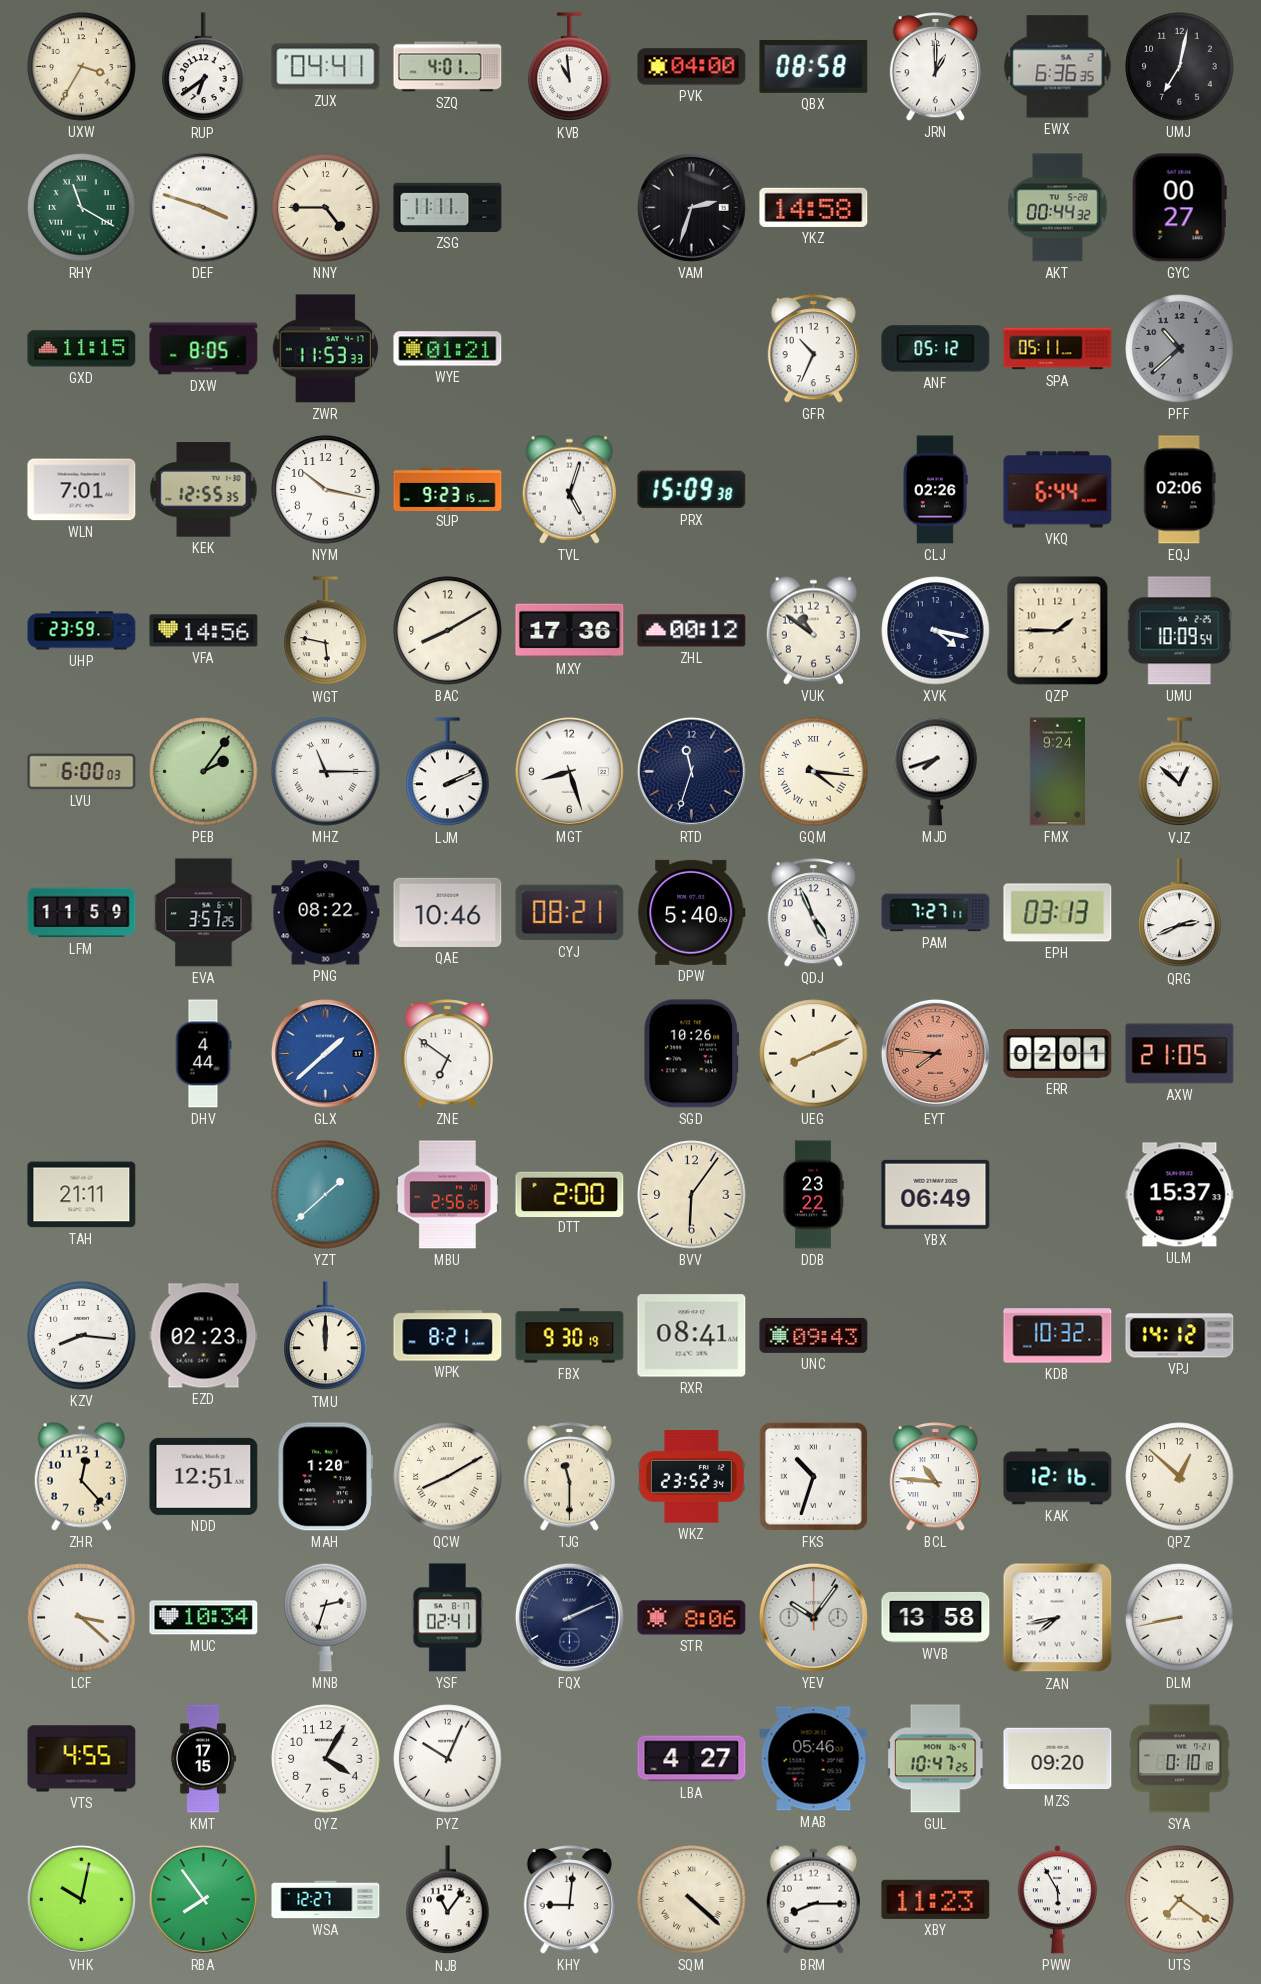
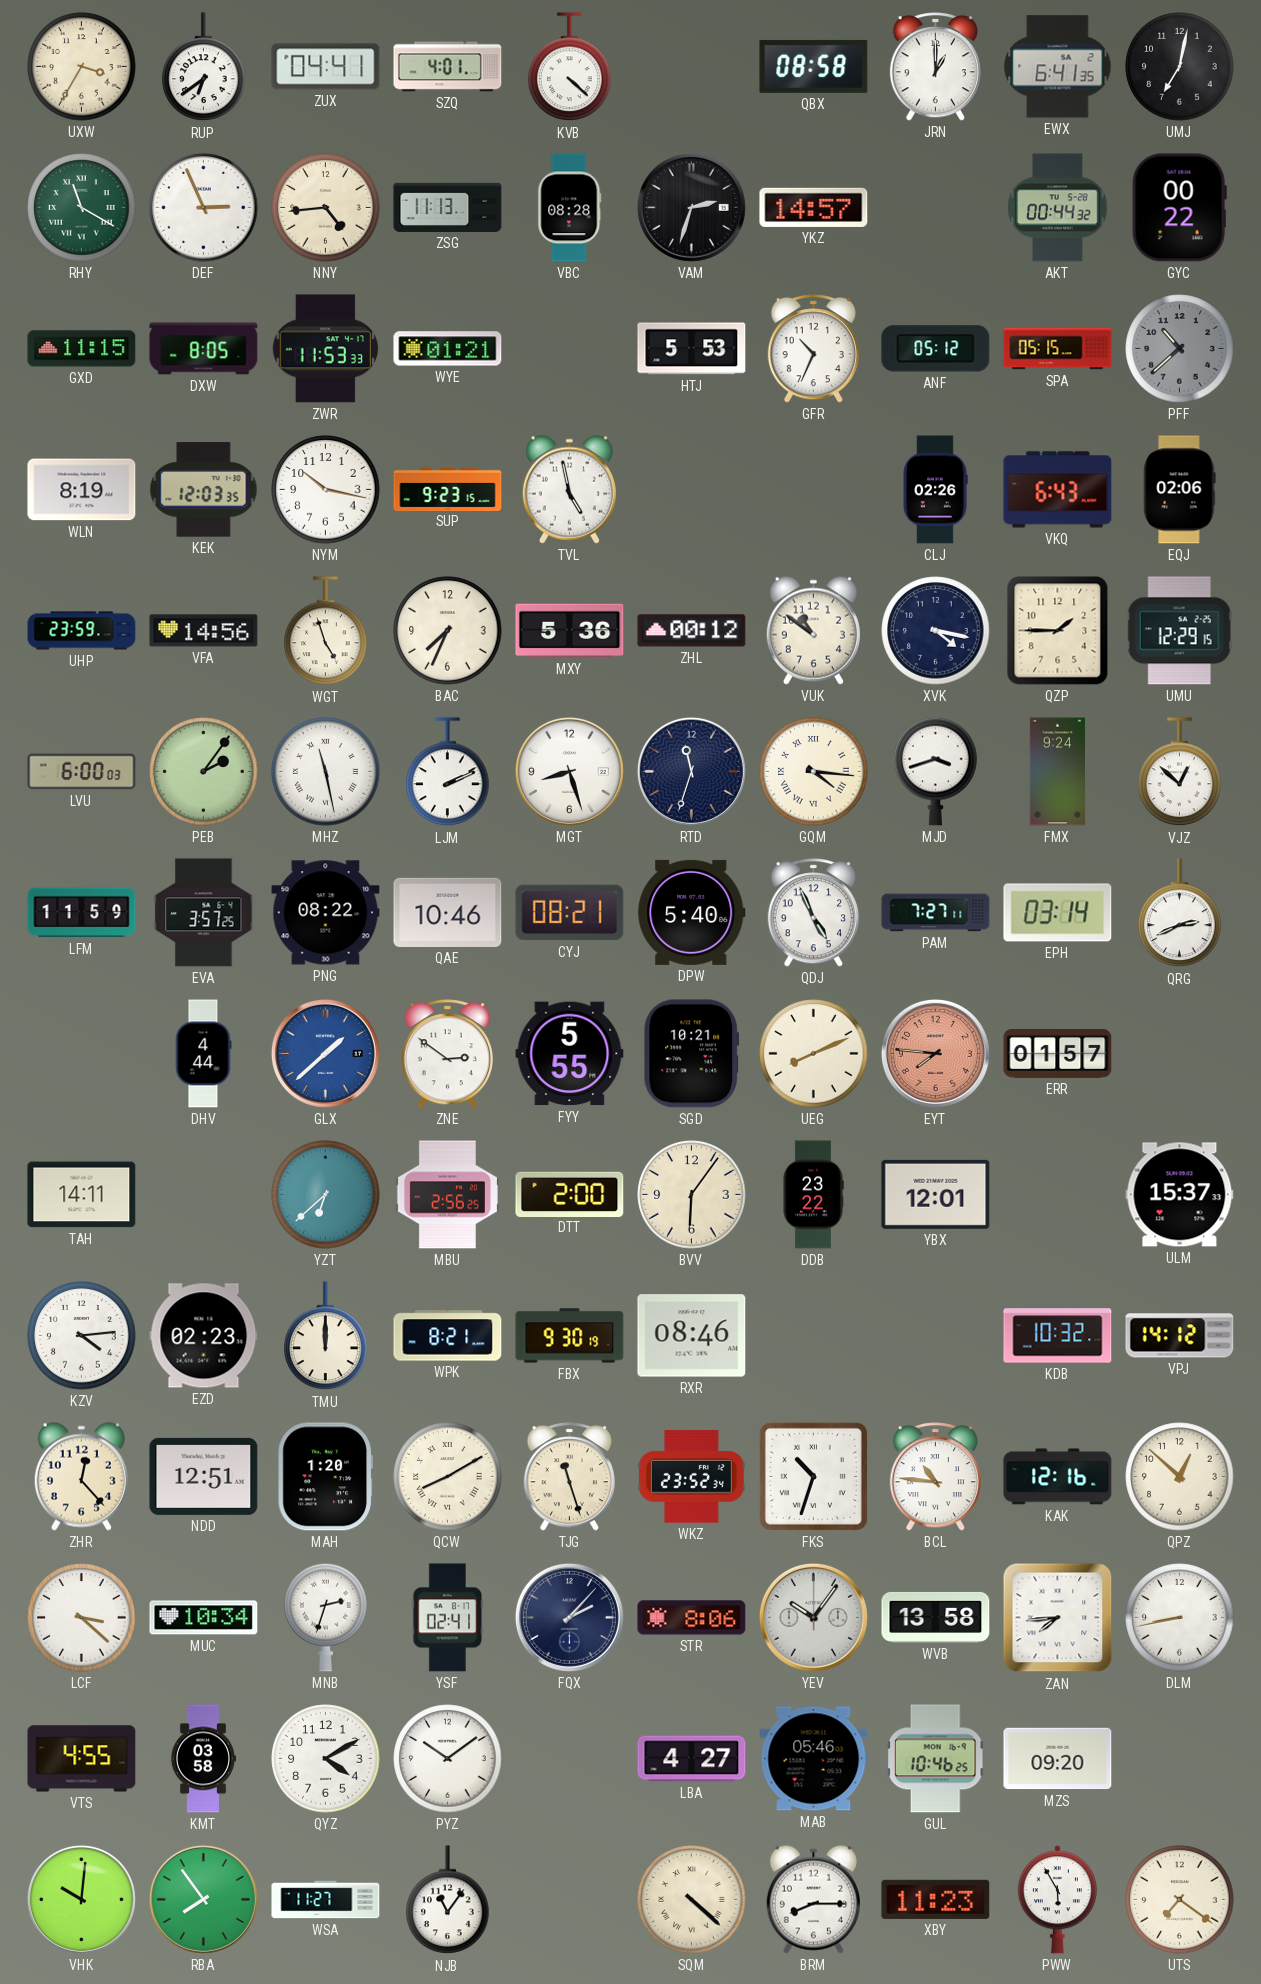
KVB: 10:59 -> 4:22
PVK: 04:00 -> none
EWX: 6:36 -> 6:41
DEF: 3:48 -> 2:56
NNY: 4:45 -> 4:44
ZSG: 11:11 -> 11:13
VBC: none -> 08:28
YKZ: 14:58 -> 14:57
GYC: 00:27 -> 00:22
HTJ: none -> 5:53
SPA: 05:11 -> 05:15
WLN: 7:01 -> 8:19
KEK: 12:55 -> 12:03
TVL: 5:03 -> 4:58
PRX: 15:09 -> none
VKQ: 6:44 -> 6:43
WGT: 5:47 -> 4:57
BAC: 8:10 -> 7:34
MXY: 17:36 -> 5:36
UMU: 10:09 -> 12:29
MHZ: 11:15 -> 11:28
MJD: 7:42 -> 3:42
EPH: 03:13 -> 03:14
ZNE: 6:51 -> 2:51
FYY: none -> 5:55
SGD: 10:26 -> 10:21
ERR: 02:01 -> 01:57
AXW: 21:05 -> none
TAH: 21:11 -> 14:11
YZT: 1:38 -> 6:38
YBX: 06:49 -> 12:01
KZV: 8:16 -> 4:14
RXR: 08:41 -> 08:46
UNC: 09:43 -> none
TJG: 11:30 -> 11:27
FQX: 2:11 -> 2:07
ZAN: 7:43 -> 7:44
KMT: 17:15 -> 03:58
QYZ: 4:05 -> 4:10
PYZ: 10:04 -> 10:09
GUL: 10:47 -> 10:46
SYA: 0:10 -> none
VHK: 10:02 -> 10:01
WSA: 12:27 -> 11:27
KHY: 9:01 -> none
